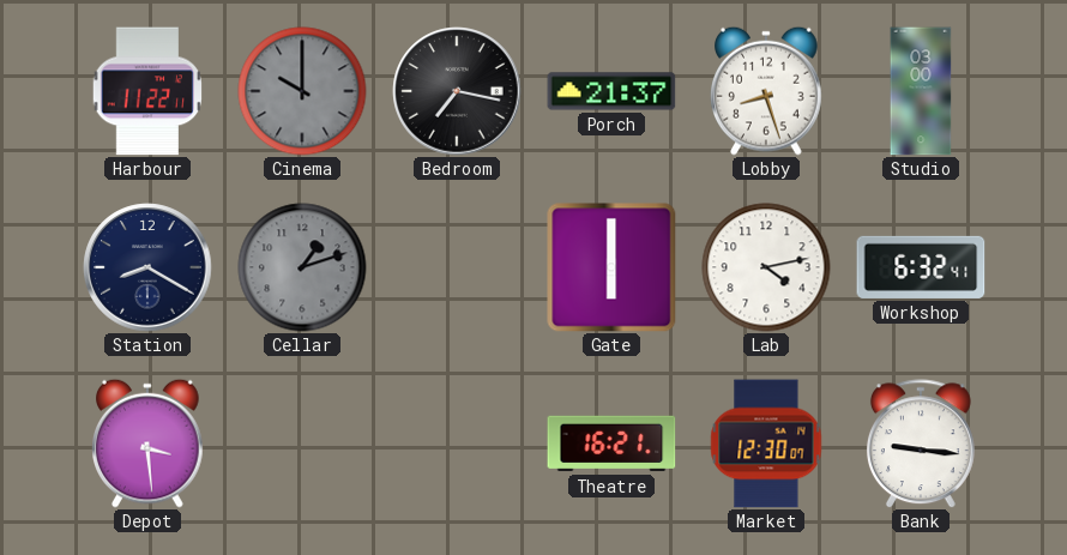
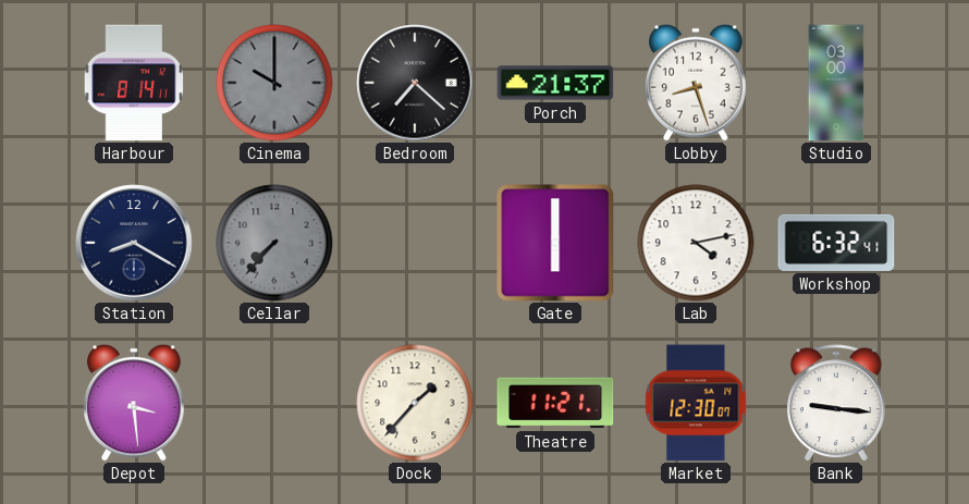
Harbour: 11:22 -> 8:14
Bedroom: 7:17 -> 7:22
Cellar: 1:12 -> 7:37
Dock: none -> 1:37
Theatre: 16:21 -> 11:21
